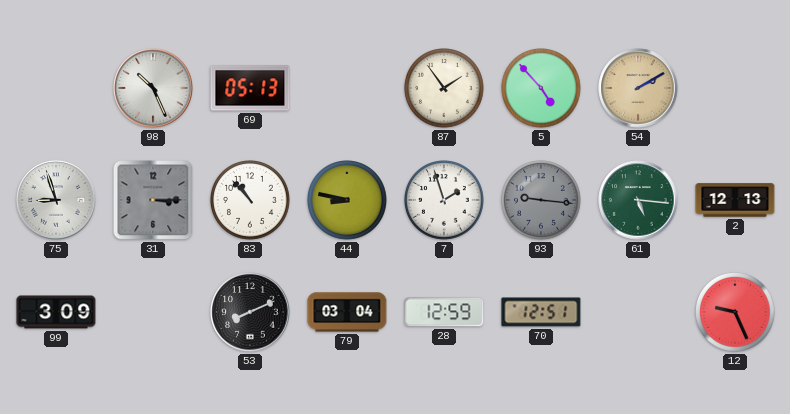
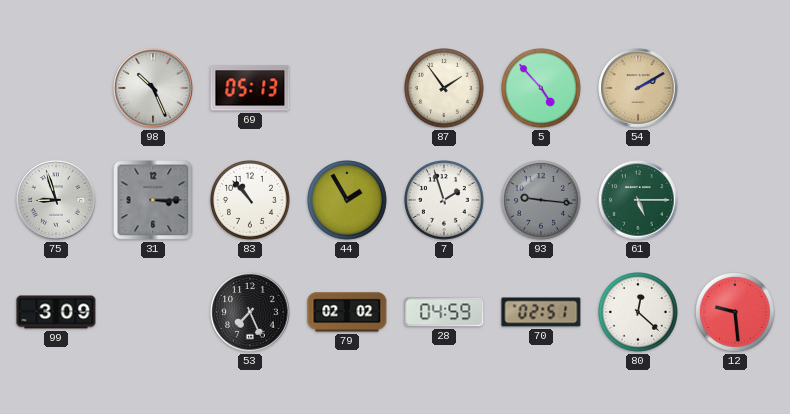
44: 8:47 -> 1:55
61: 5:16 -> 5:15
2: 12:13 -> none
53: 8:11 -> 7:26
79: 03:04 -> 02:02
28: 12:59 -> 04:59
70: 12:51 -> 02:51
80: none -> 12:22
12: 9:26 -> 9:29
